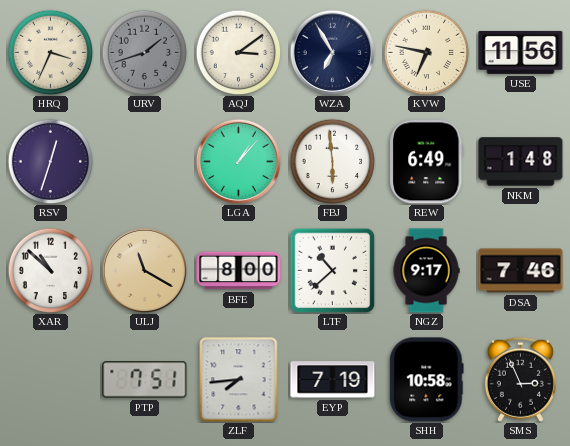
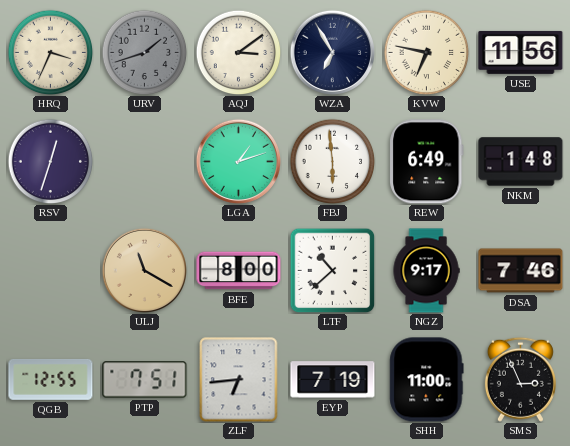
LGA: 1:07 -> 1:12
XAR: 10:52 -> none
QGB: none -> 12:55
ZLF: 7:44 -> 6:44
SHH: 10:58 -> 11:00
